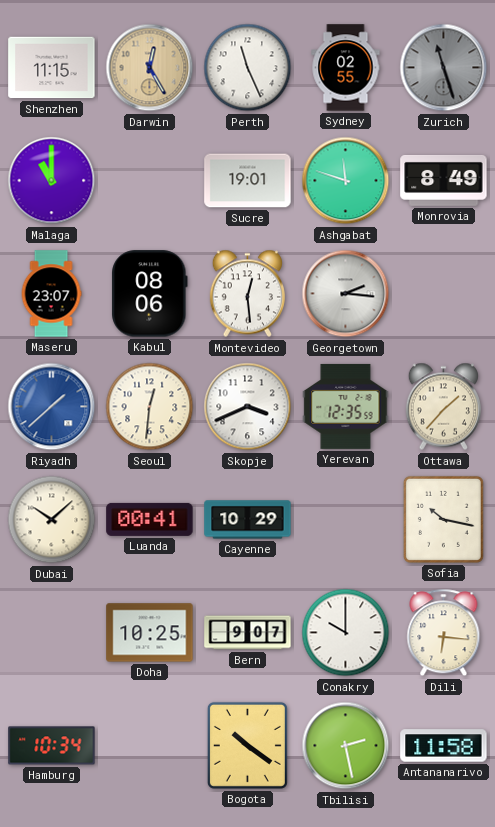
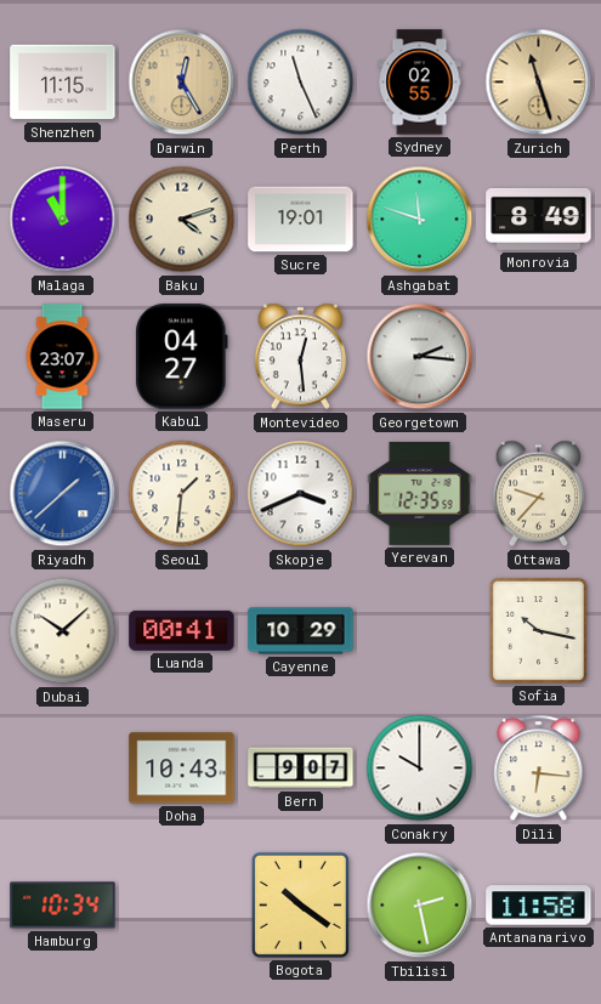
Zurich dial: grey -> champagne
Baku: none -> 4:12
Kabul: 08:06 -> 04:27
Seoul: 12:31 -> 1:31
Ottawa: 1:37 -> 9:37
Doha: 10:25 -> 10:43
